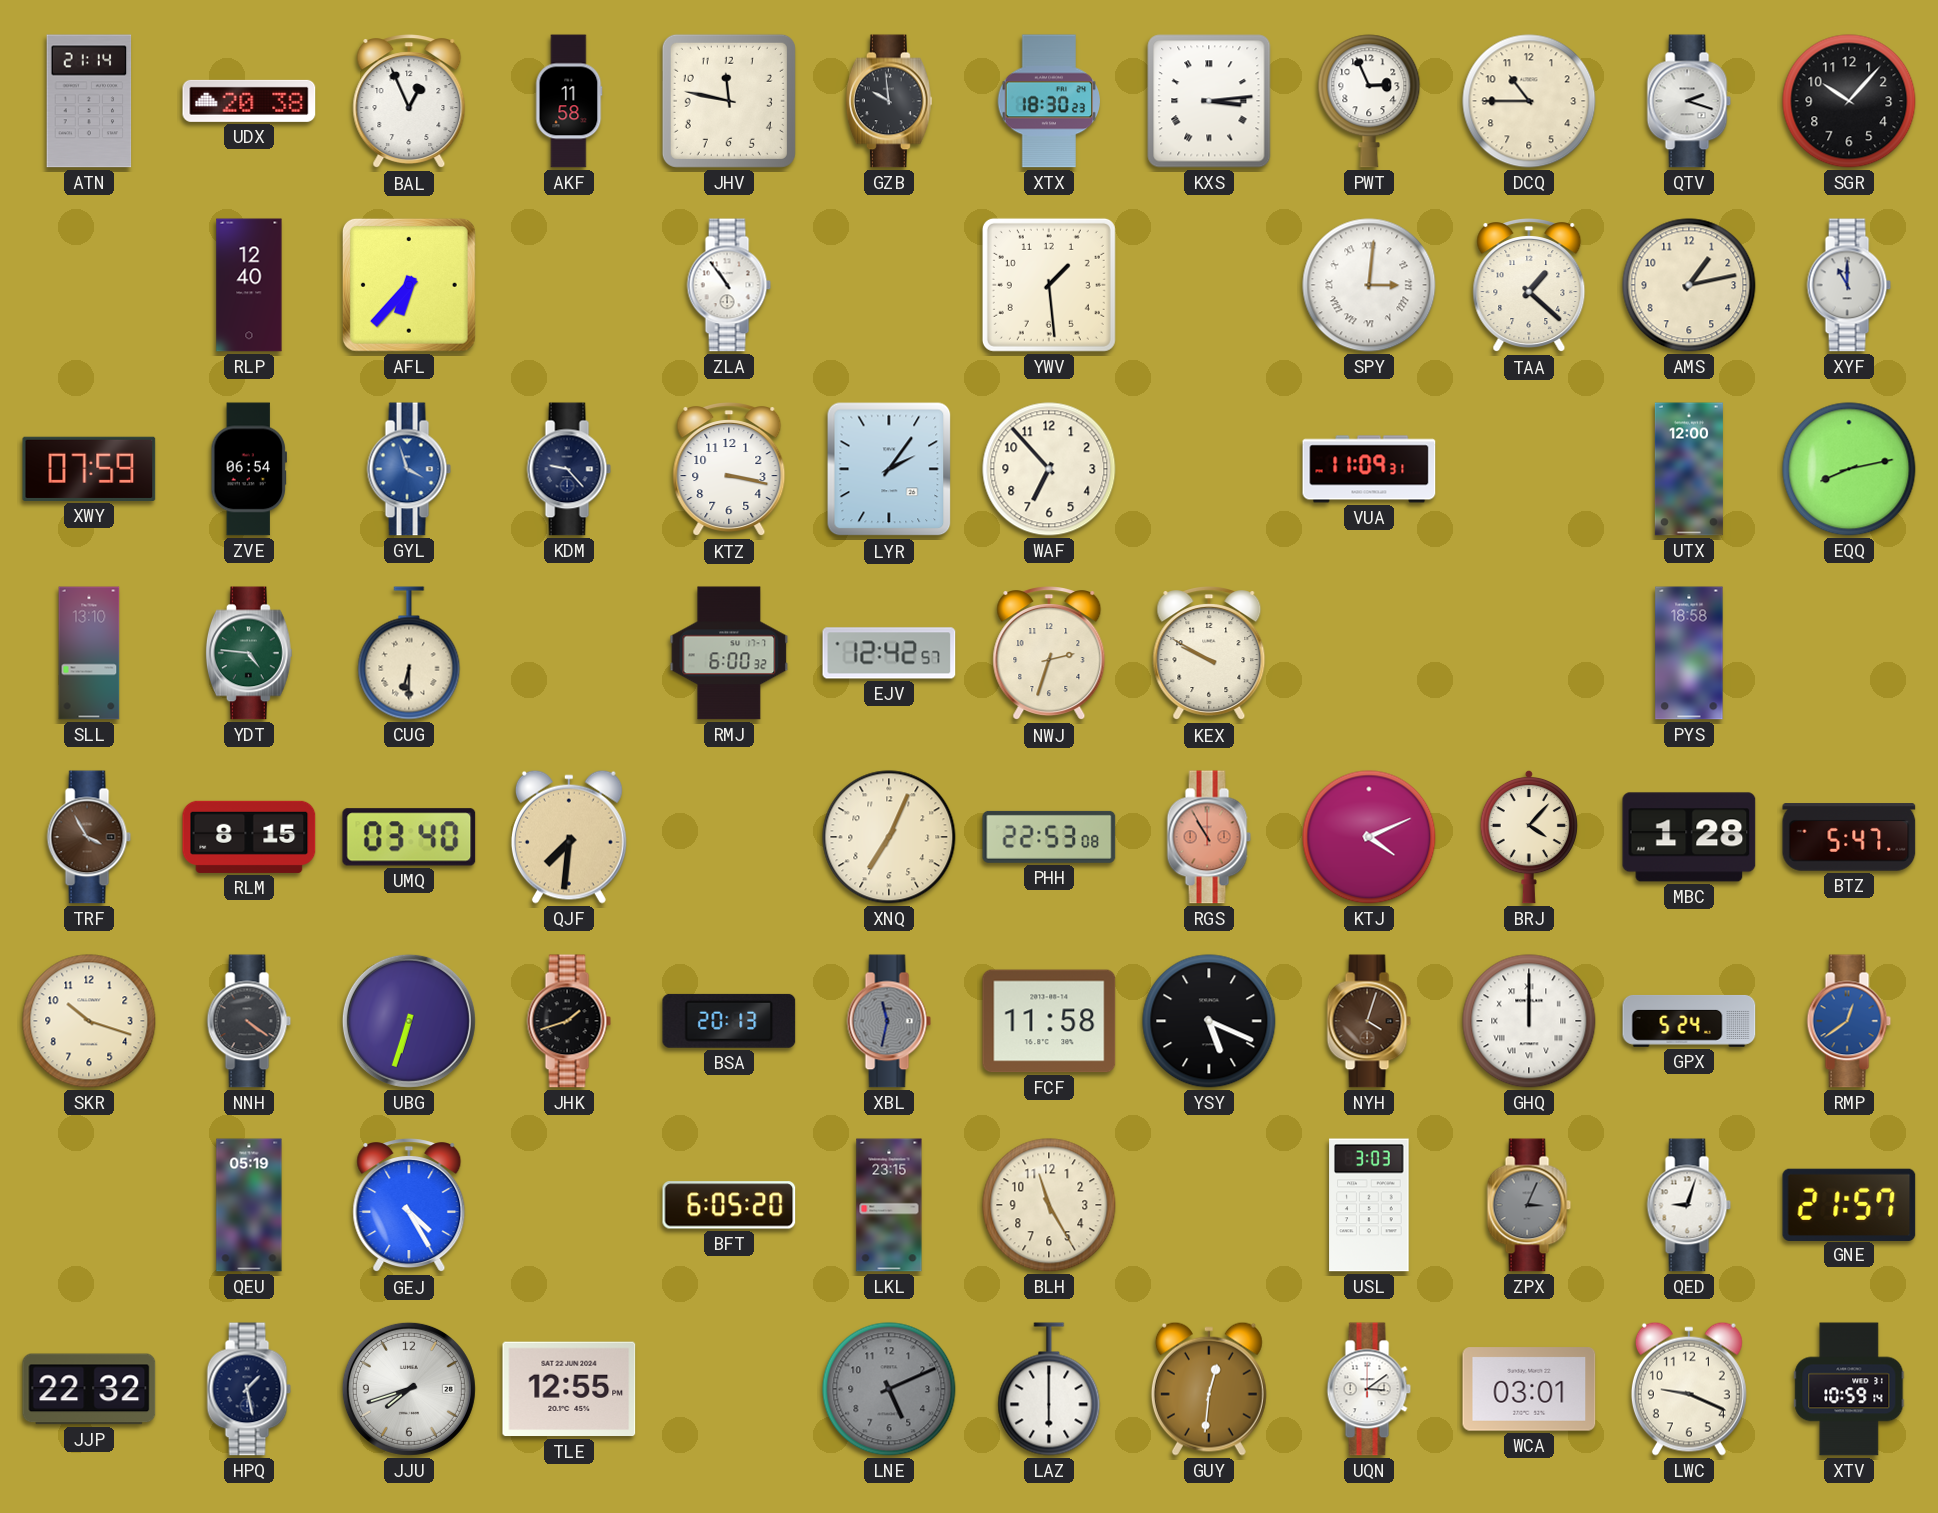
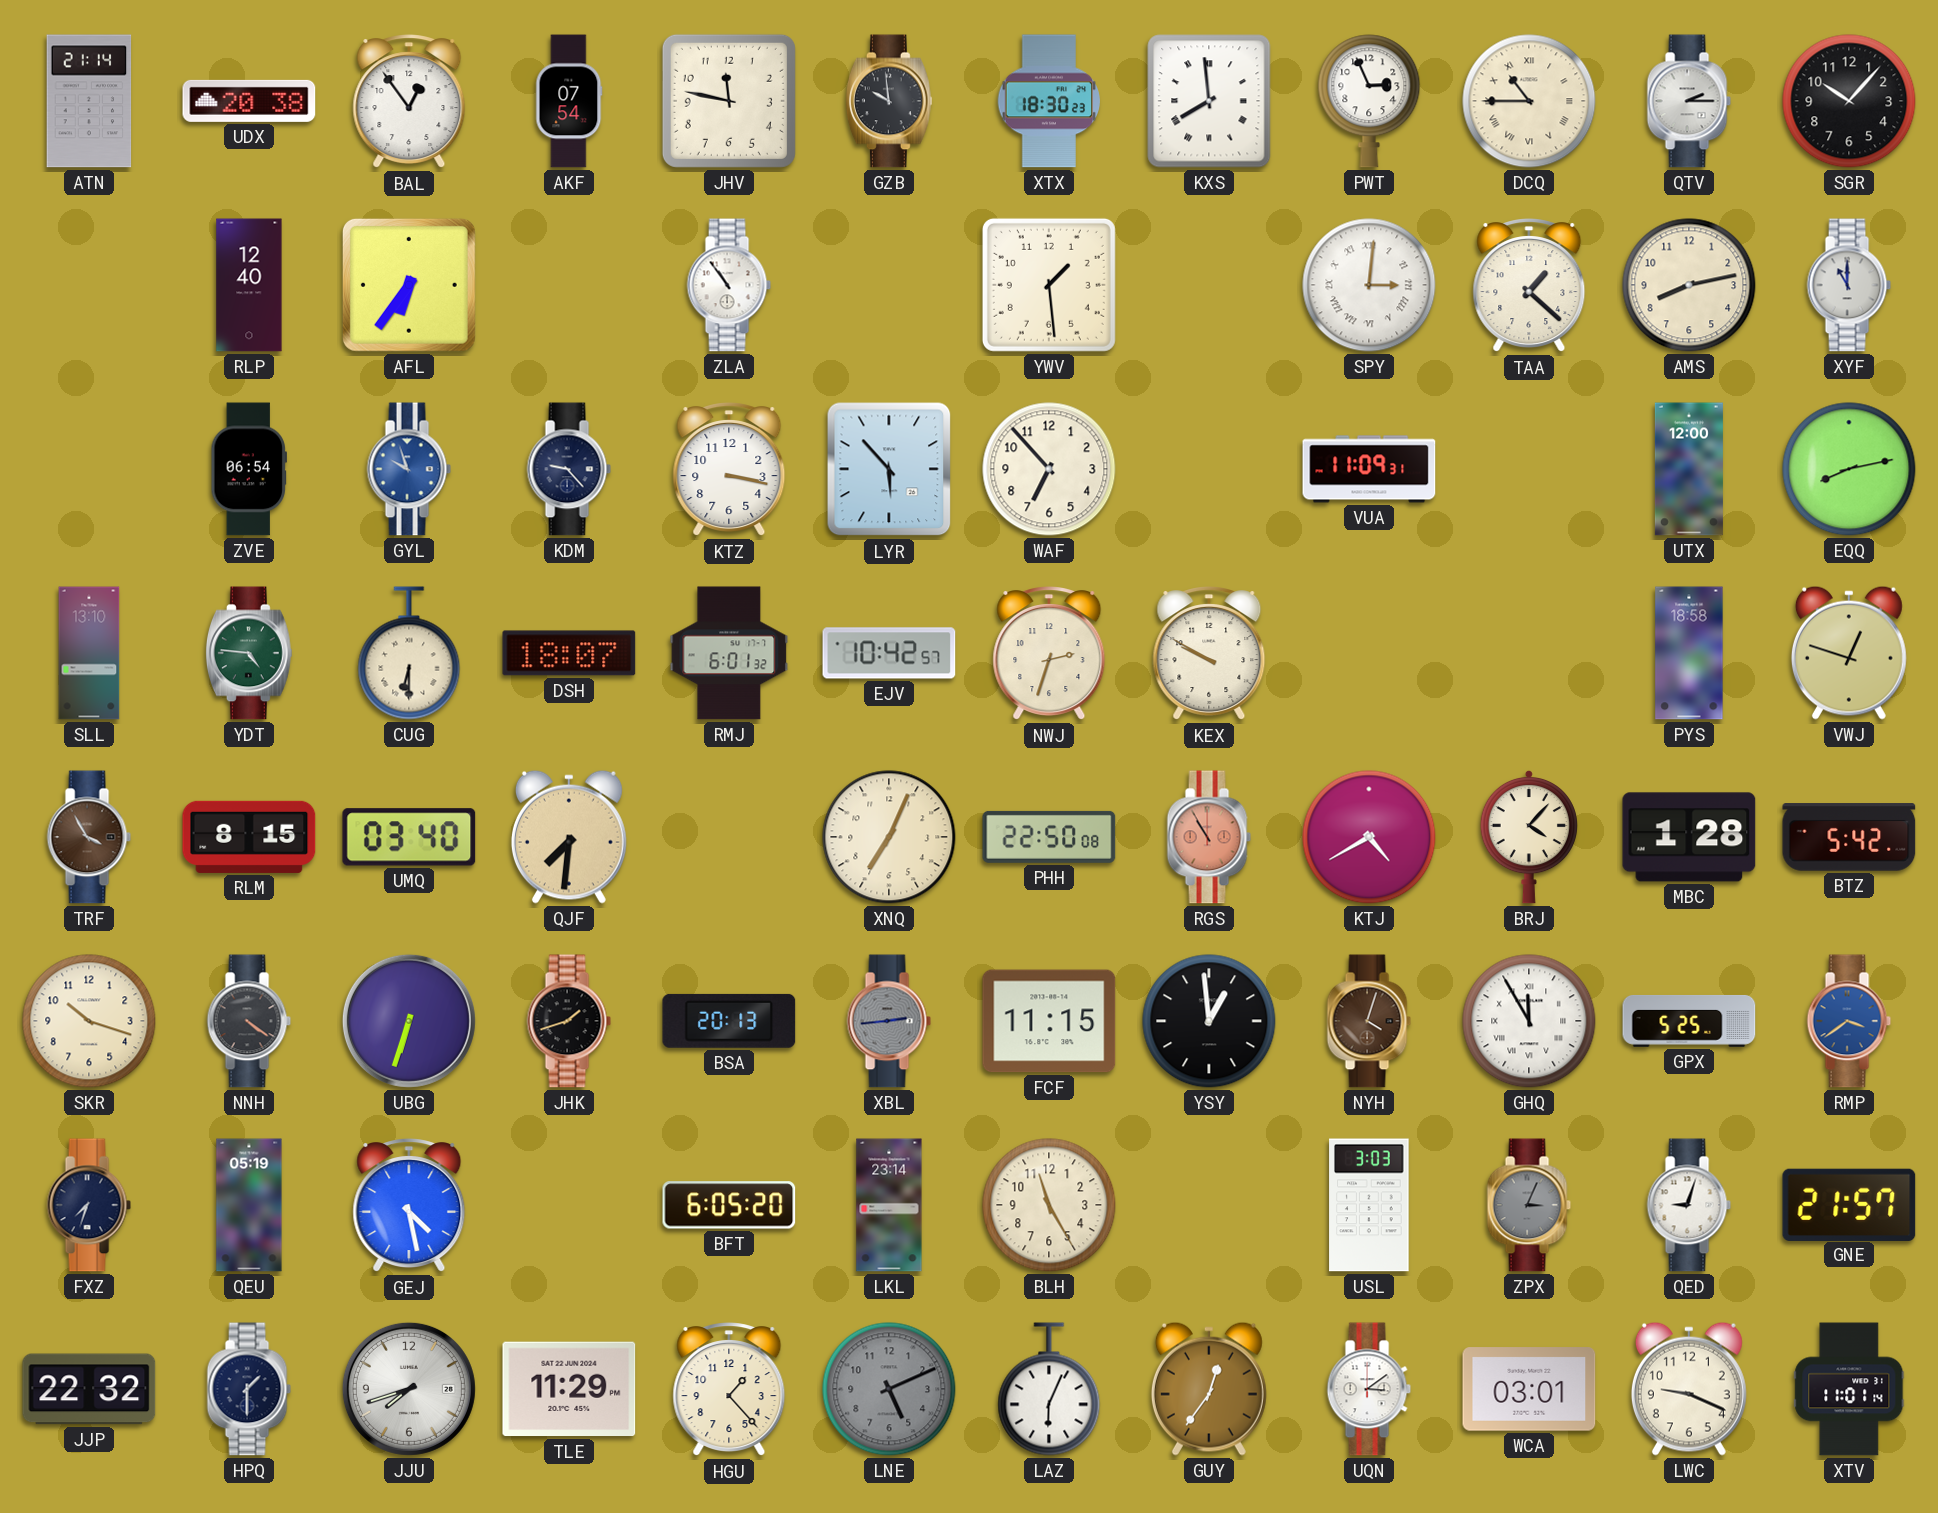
BAL: 12:56 -> 12:54
AKF: 11:58 -> 07:54
KXS: 3:14 -> 7:59
DCQ numerals: Arabic -> Roman
QTV: 2:18 -> 2:15
AFL: 6:37 -> 6:36
AMS: 1:13 -> 8:13
XWY: 07:59 -> none
GYL: 3:57 -> 9:57
LYR: 2:06 -> 5:53
DSH: none -> 18:07
RMJ: 6:00 -> 6:01
EJV: 12:42 -> 10:42
VWJ: none -> 12:48
PHH: 22:53 -> 22:50
KTJ: 4:11 -> 4:40
BTZ: 5:47 -> 5:42
XBL: 11:32 -> 2:44
FCF: 11:58 -> 11:15
YSY: 5:19 -> 12:59
GHQ: 12:00 -> 11:55
GPX: 5:24 -> 5:25
RMP: 12:39 -> 3:39
FXZ: none -> 7:33
GEJ: 4:25 -> 4:28
LKL: 23:15 -> 23:14
HPQ: 1:28 -> 1:30
TLE: 12:55 -> 11:29
HGU: none -> 1:23
LAZ: 6:00 -> 6:04
GUY: 12:31 -> 12:36
XTV: 10:59 -> 11:01
